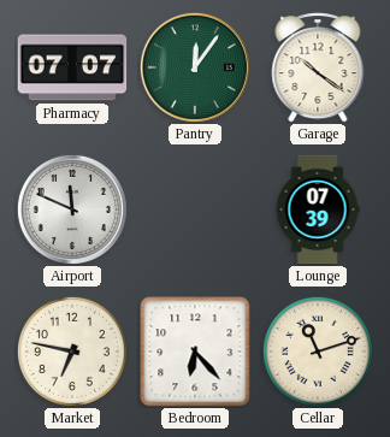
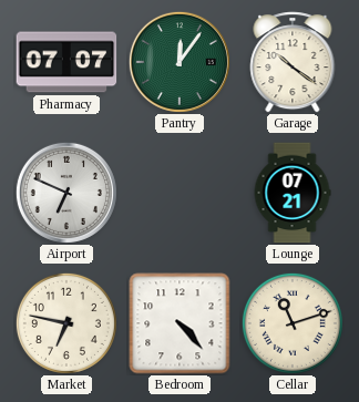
Airport: 11:49 -> 6:49
Lounge: 07:39 -> 07:21
Bedroom: 6:23 -> 4:23
